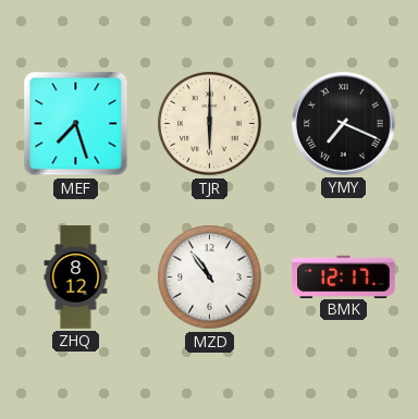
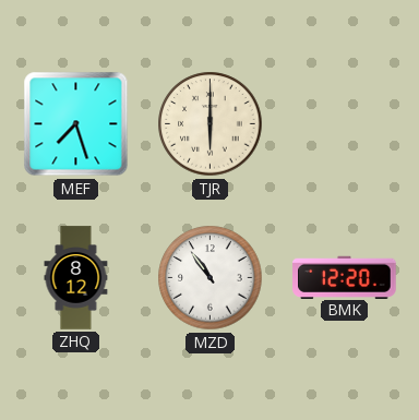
YMY: 7:19 -> none
BMK: 12:17 -> 12:20
